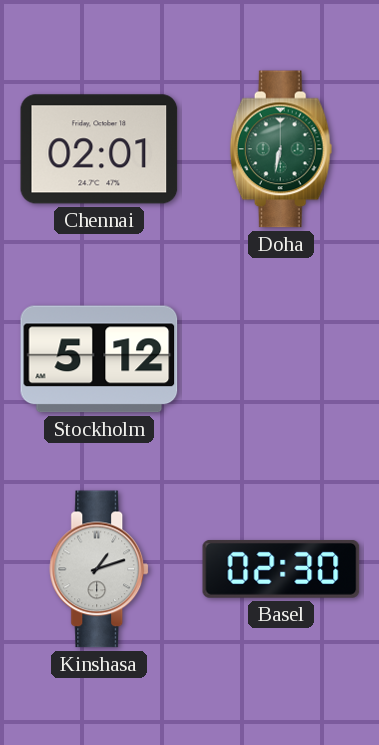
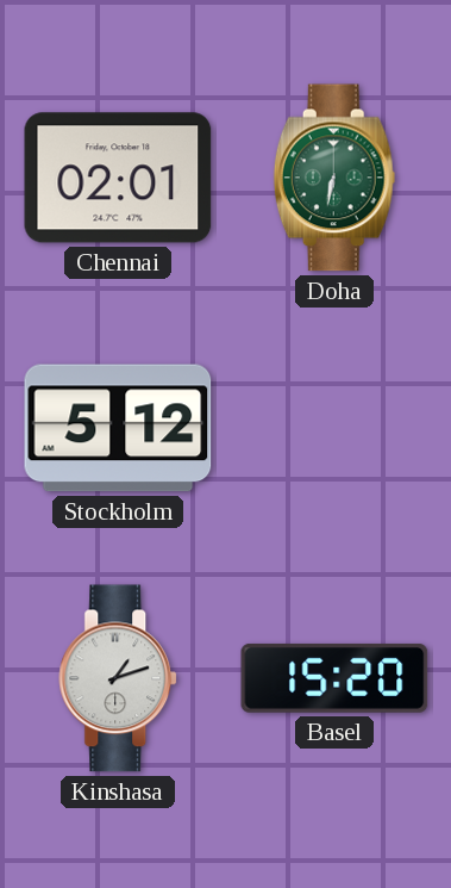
Basel: 02:30 -> 15:20
